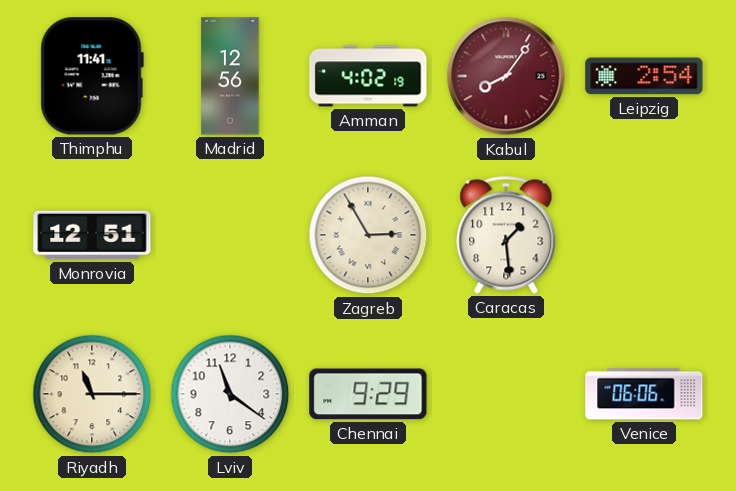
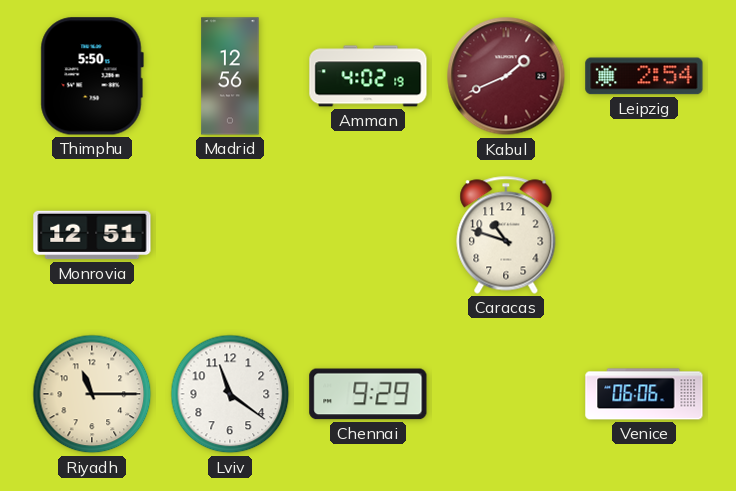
Thimphu: 11:41 -> 5:50
Kabul: 8:06 -> 1:41
Zagreb: 2:55 -> none
Caracas: 1:29 -> 10:48
